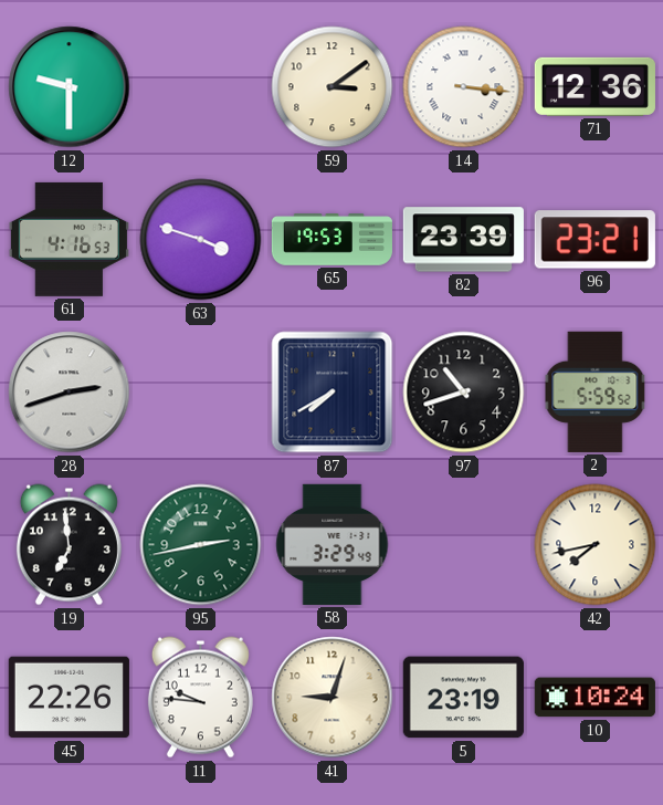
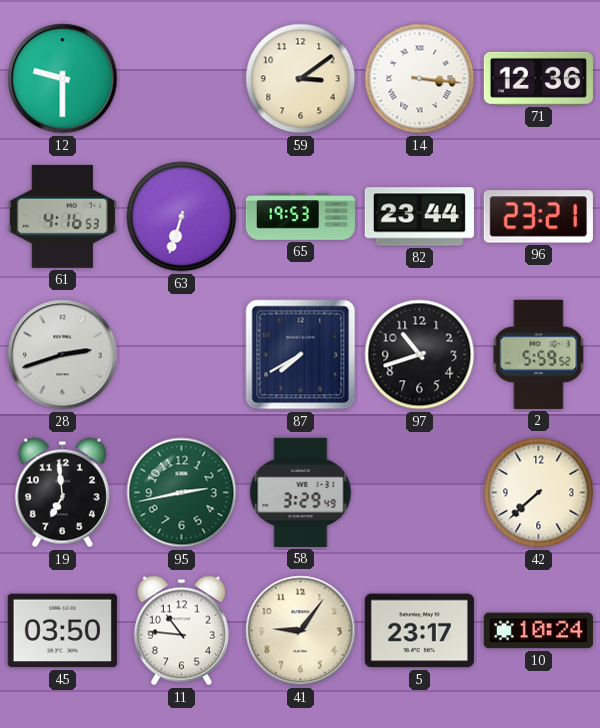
63: 3:48 -> 6:33
82: 23:39 -> 23:44
42: 7:43 -> 7:38
45: 22:26 -> 03:50
11: 9:46 -> 10:46
41: 9:03 -> 9:06
5: 23:19 -> 23:17
